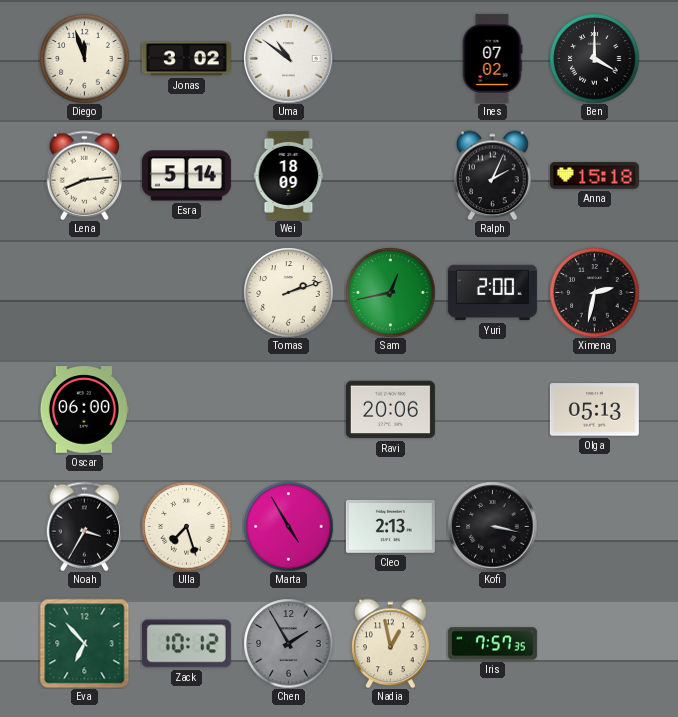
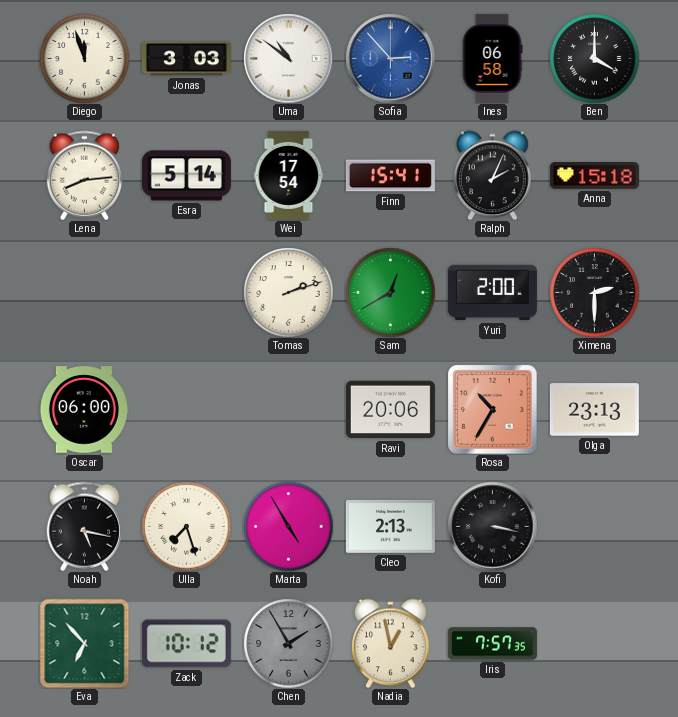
Jonas: 3:02 -> 3:03
Sofia: none -> 2:53
Ines: 07:02 -> 06:58
Wei: 18:09 -> 17:54
Finn: none -> 15:41
Sam: 12:43 -> 12:40
Ximena: 2:32 -> 2:30
Rosa: none -> 10:35
Olga: 05:13 -> 23:13
Noah: 3:35 -> 5:17
